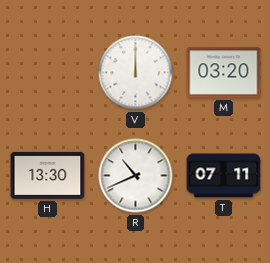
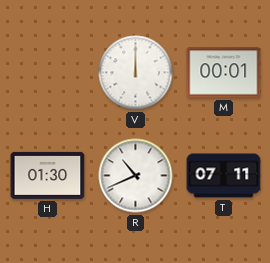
M: 03:20 -> 00:01
H: 13:30 -> 01:30
